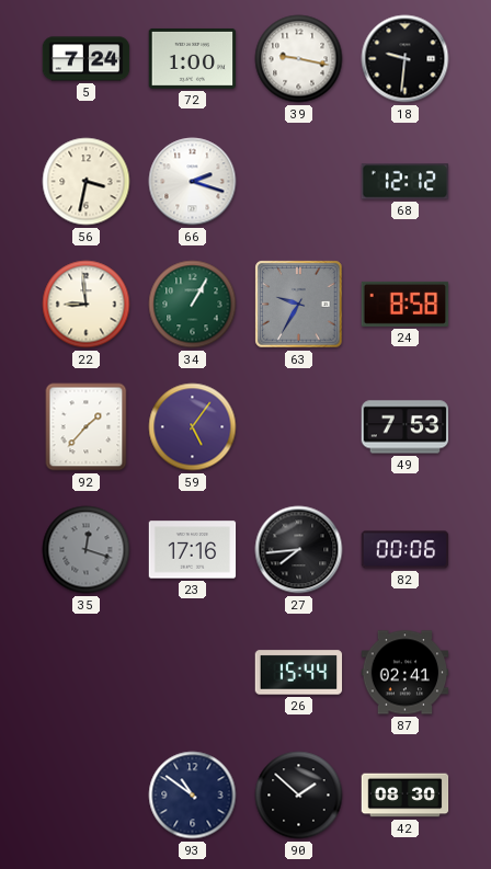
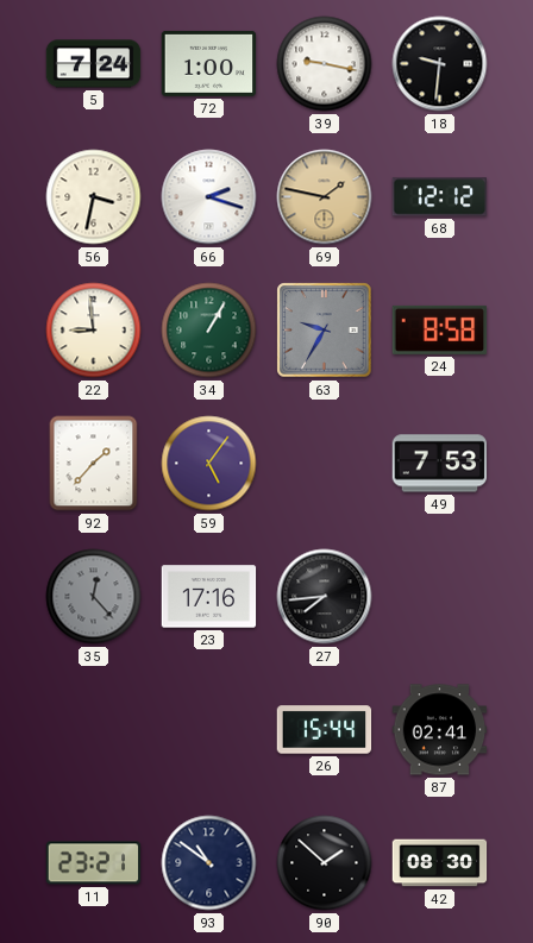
69: none -> 1:47
35: 12:18 -> 12:23
82: 00:06 -> none
11: none -> 23:21
